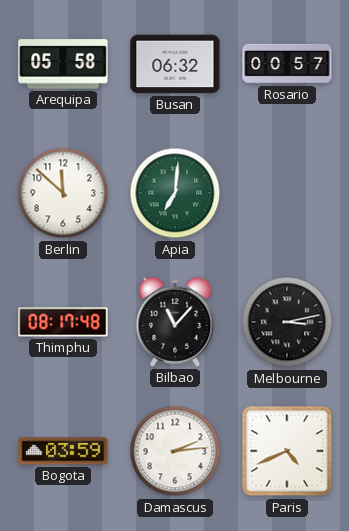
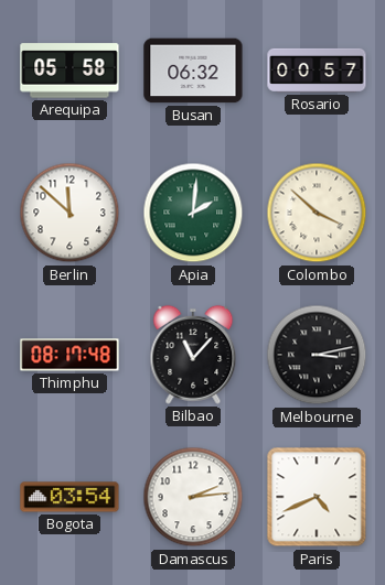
Apia: 7:01 -> 2:01
Colombo: none -> 3:52
Bogota: 03:59 -> 03:54
